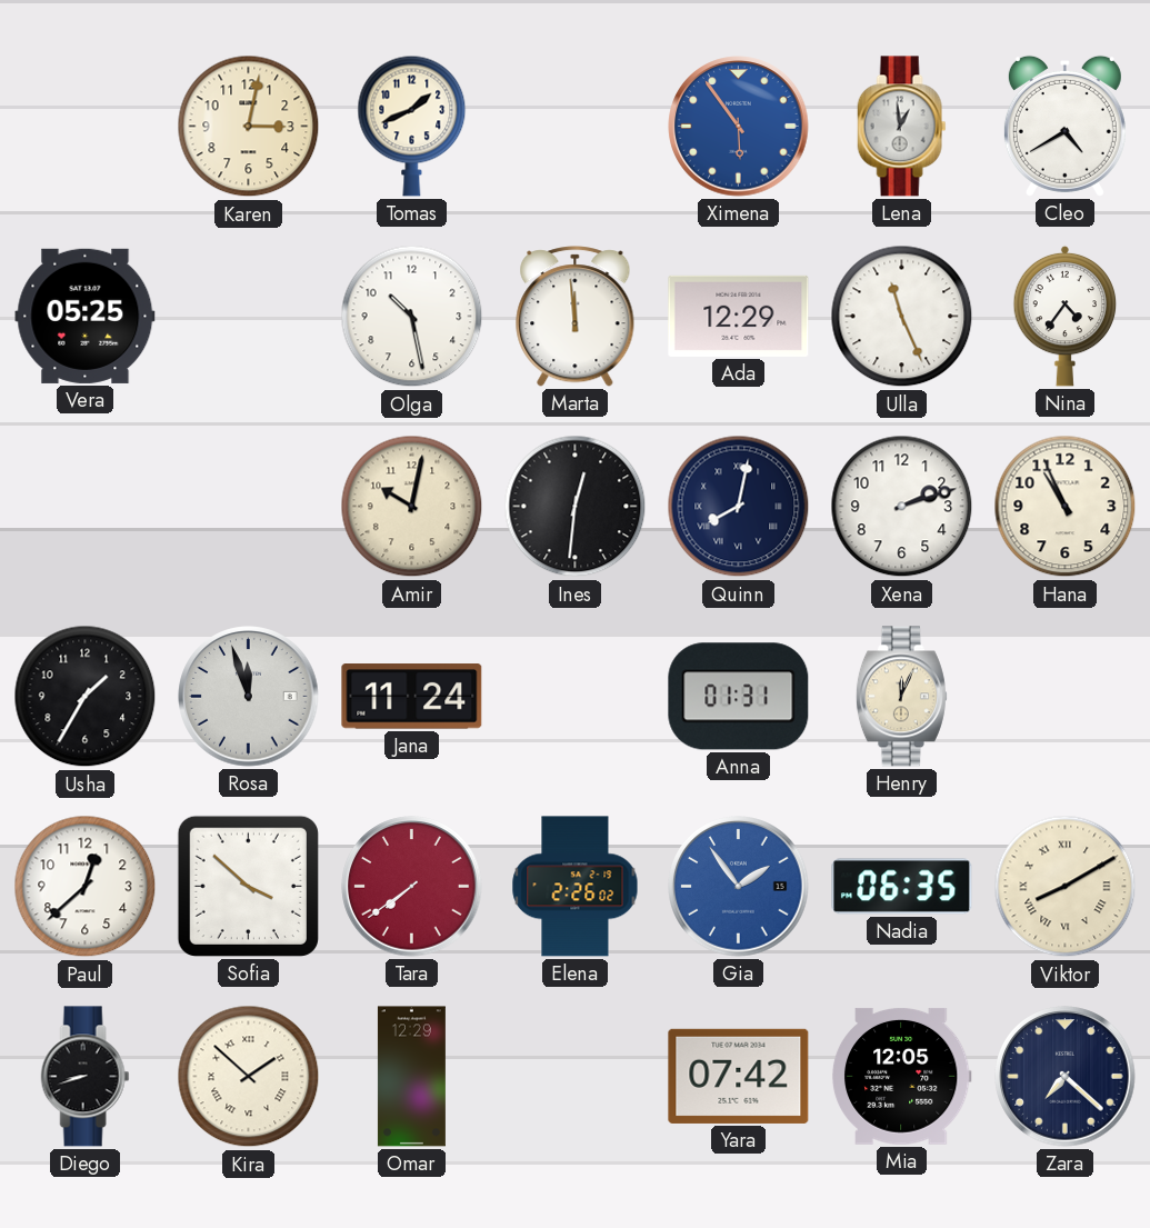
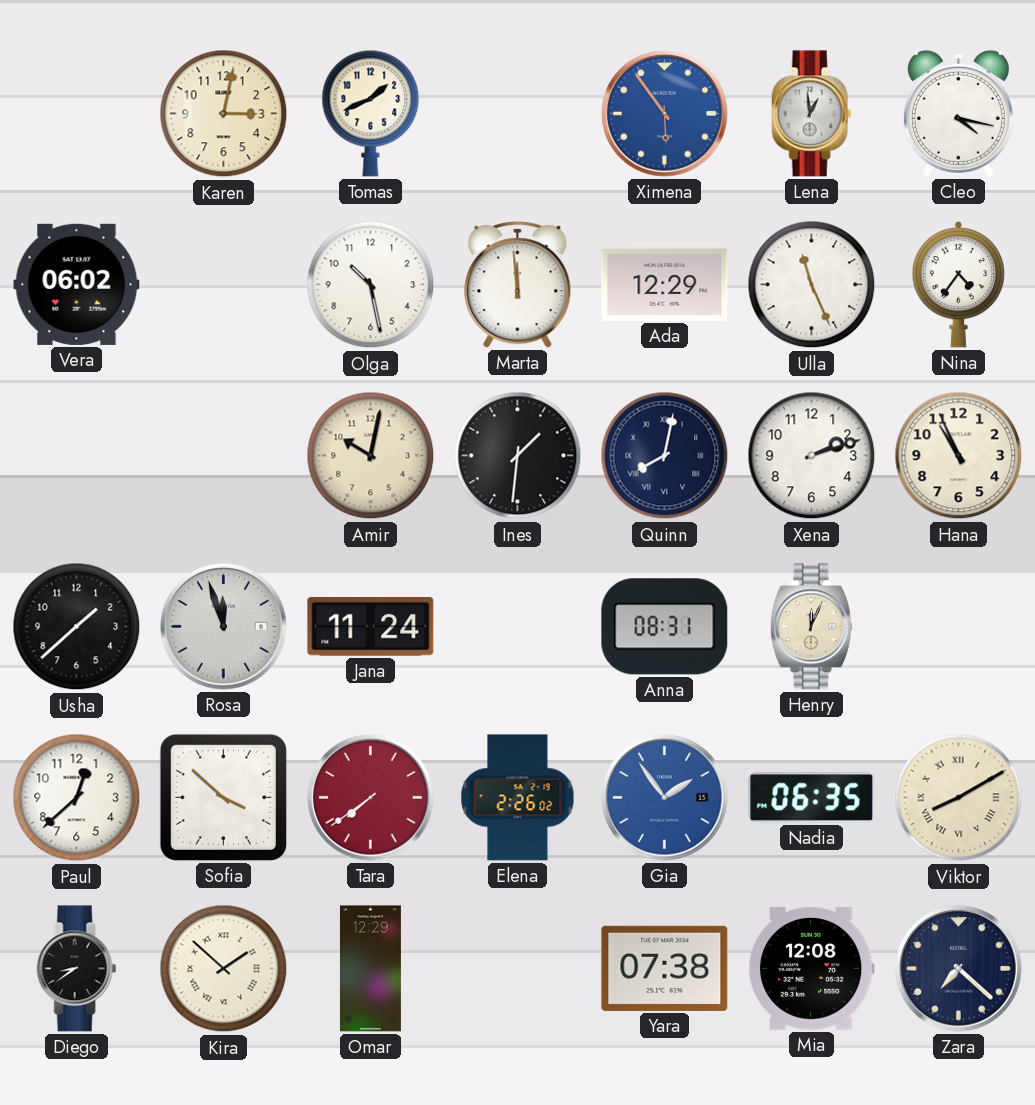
Cleo: 4:40 -> 4:17
Vera: 05:25 -> 06:02
Ines: 12:31 -> 1:31
Usha: 1:35 -> 1:38
Anna: 01:31 -> 08:31
Diego: 8:42 -> 8:39
Yara: 07:42 -> 07:38
Mia: 12:05 -> 12:08
